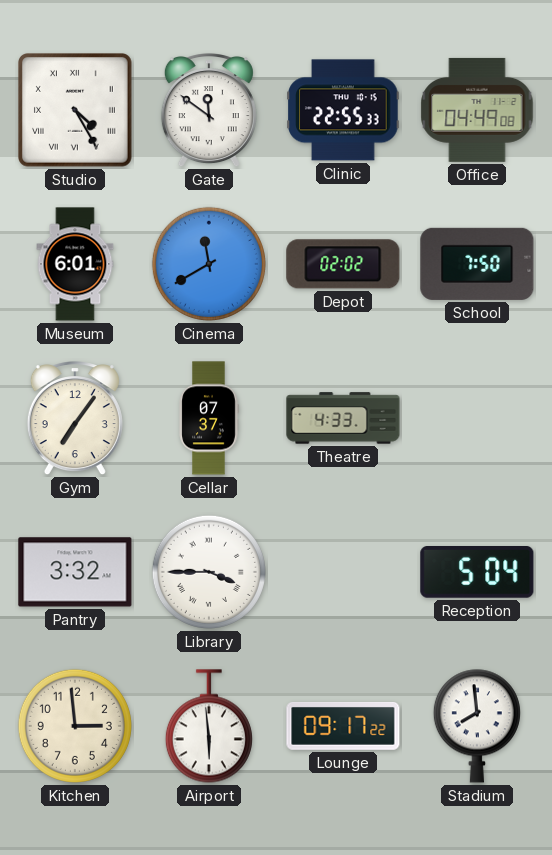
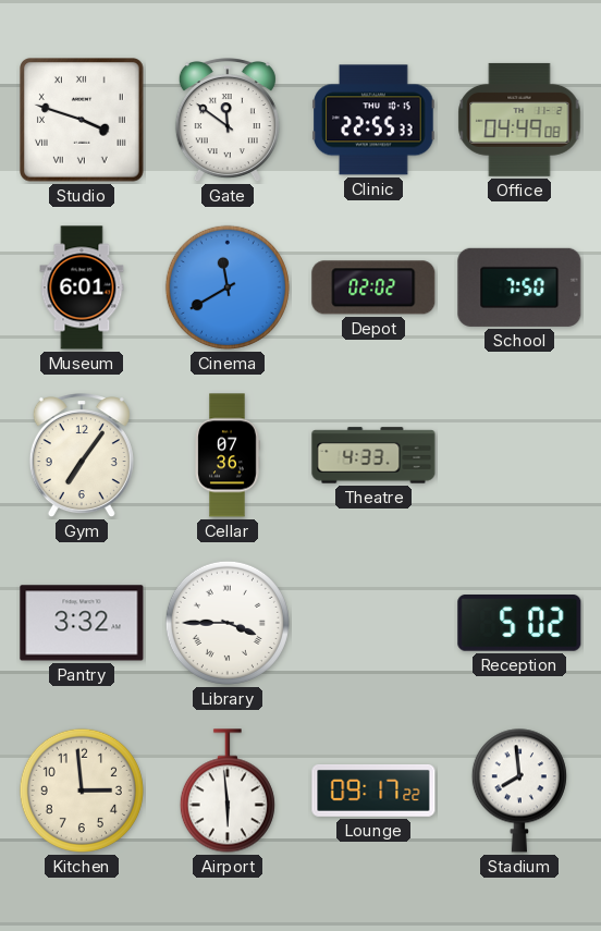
Studio: 4:25 -> 3:48
Cellar: 07:37 -> 07:36
Reception: 5:04 -> 5:02
